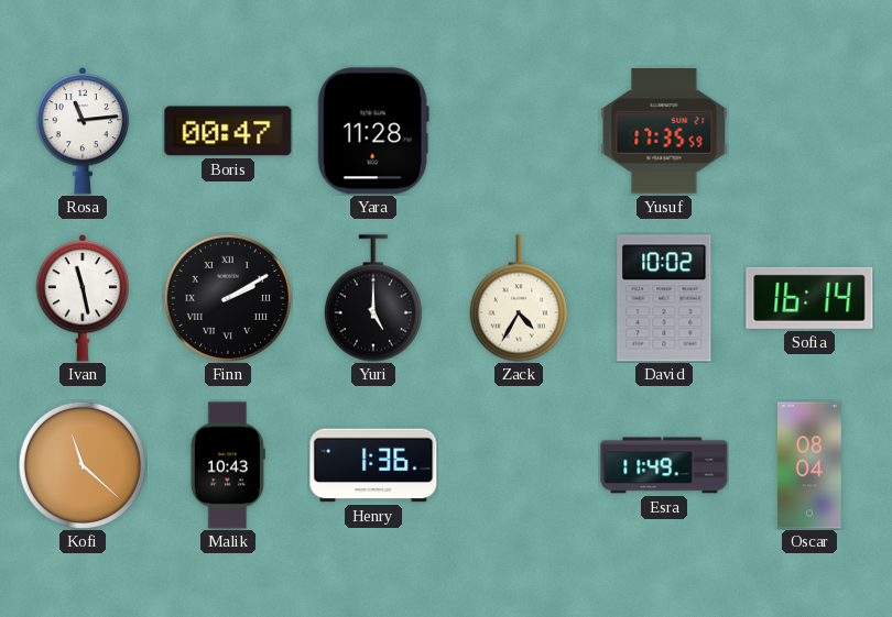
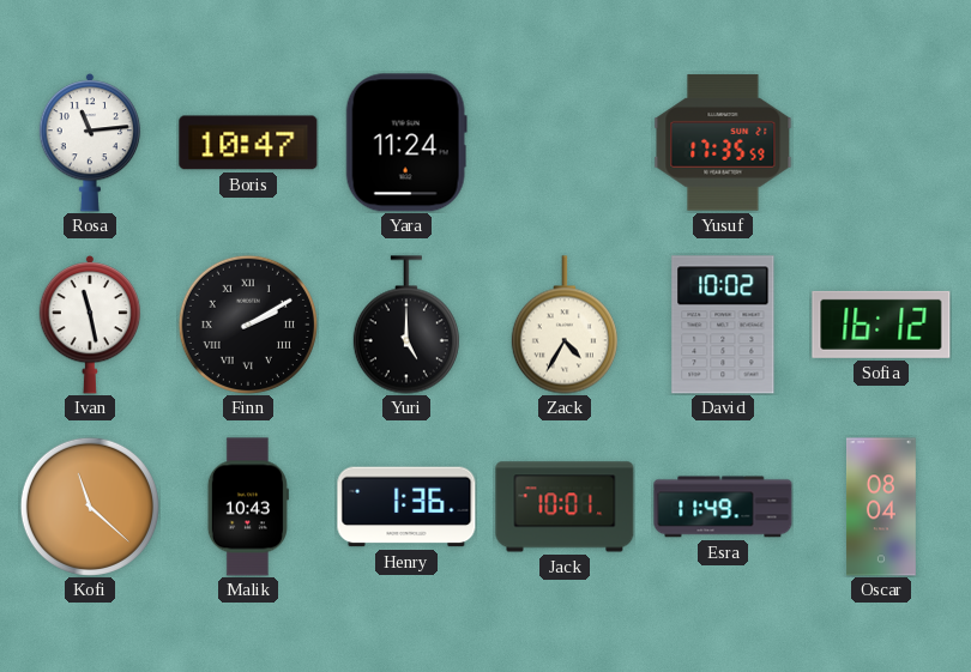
Boris: 00:47 -> 10:47
Yara: 11:28 -> 11:24
Sofia: 16:14 -> 16:12
Jack: none -> 10:01
